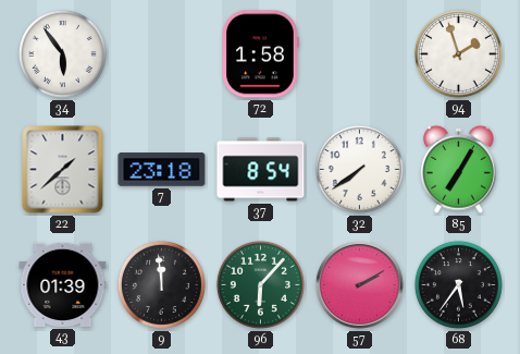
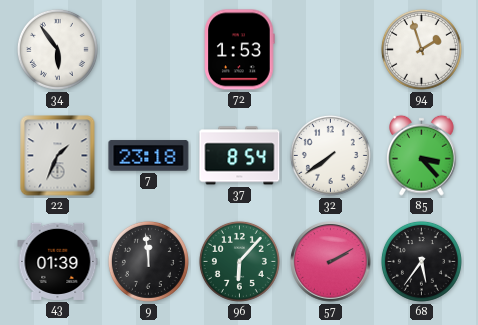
72: 1:58 -> 1:53
22: 1:38 -> 1:34
85: 7:05 -> 3:23
